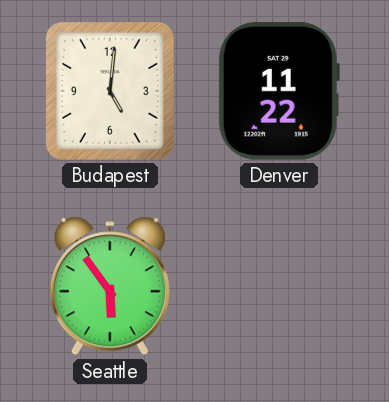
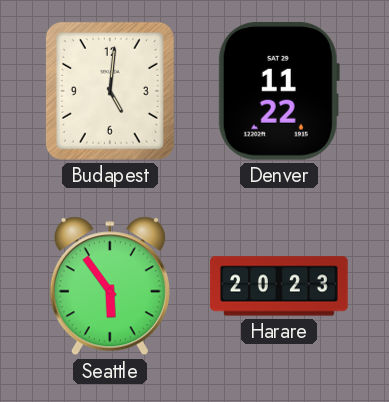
Harare: none -> 20:23
